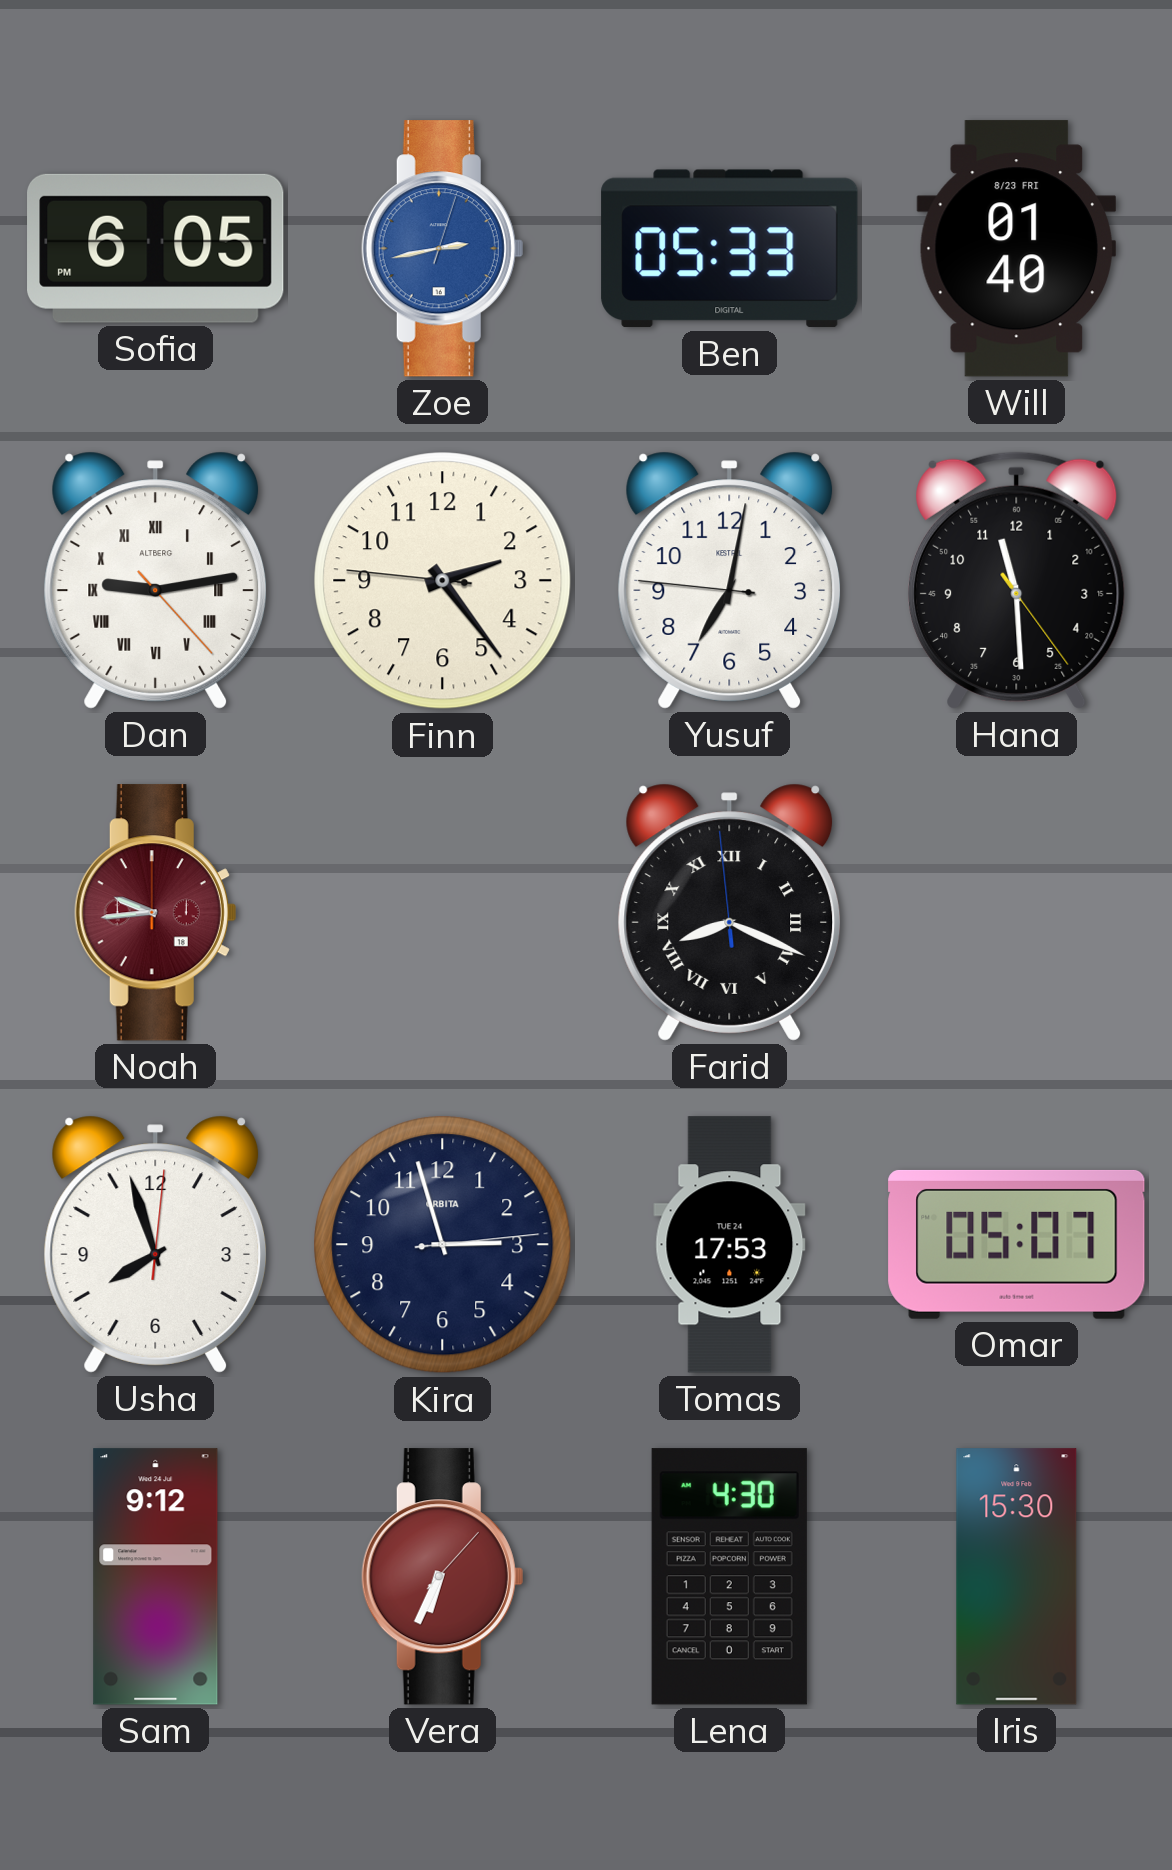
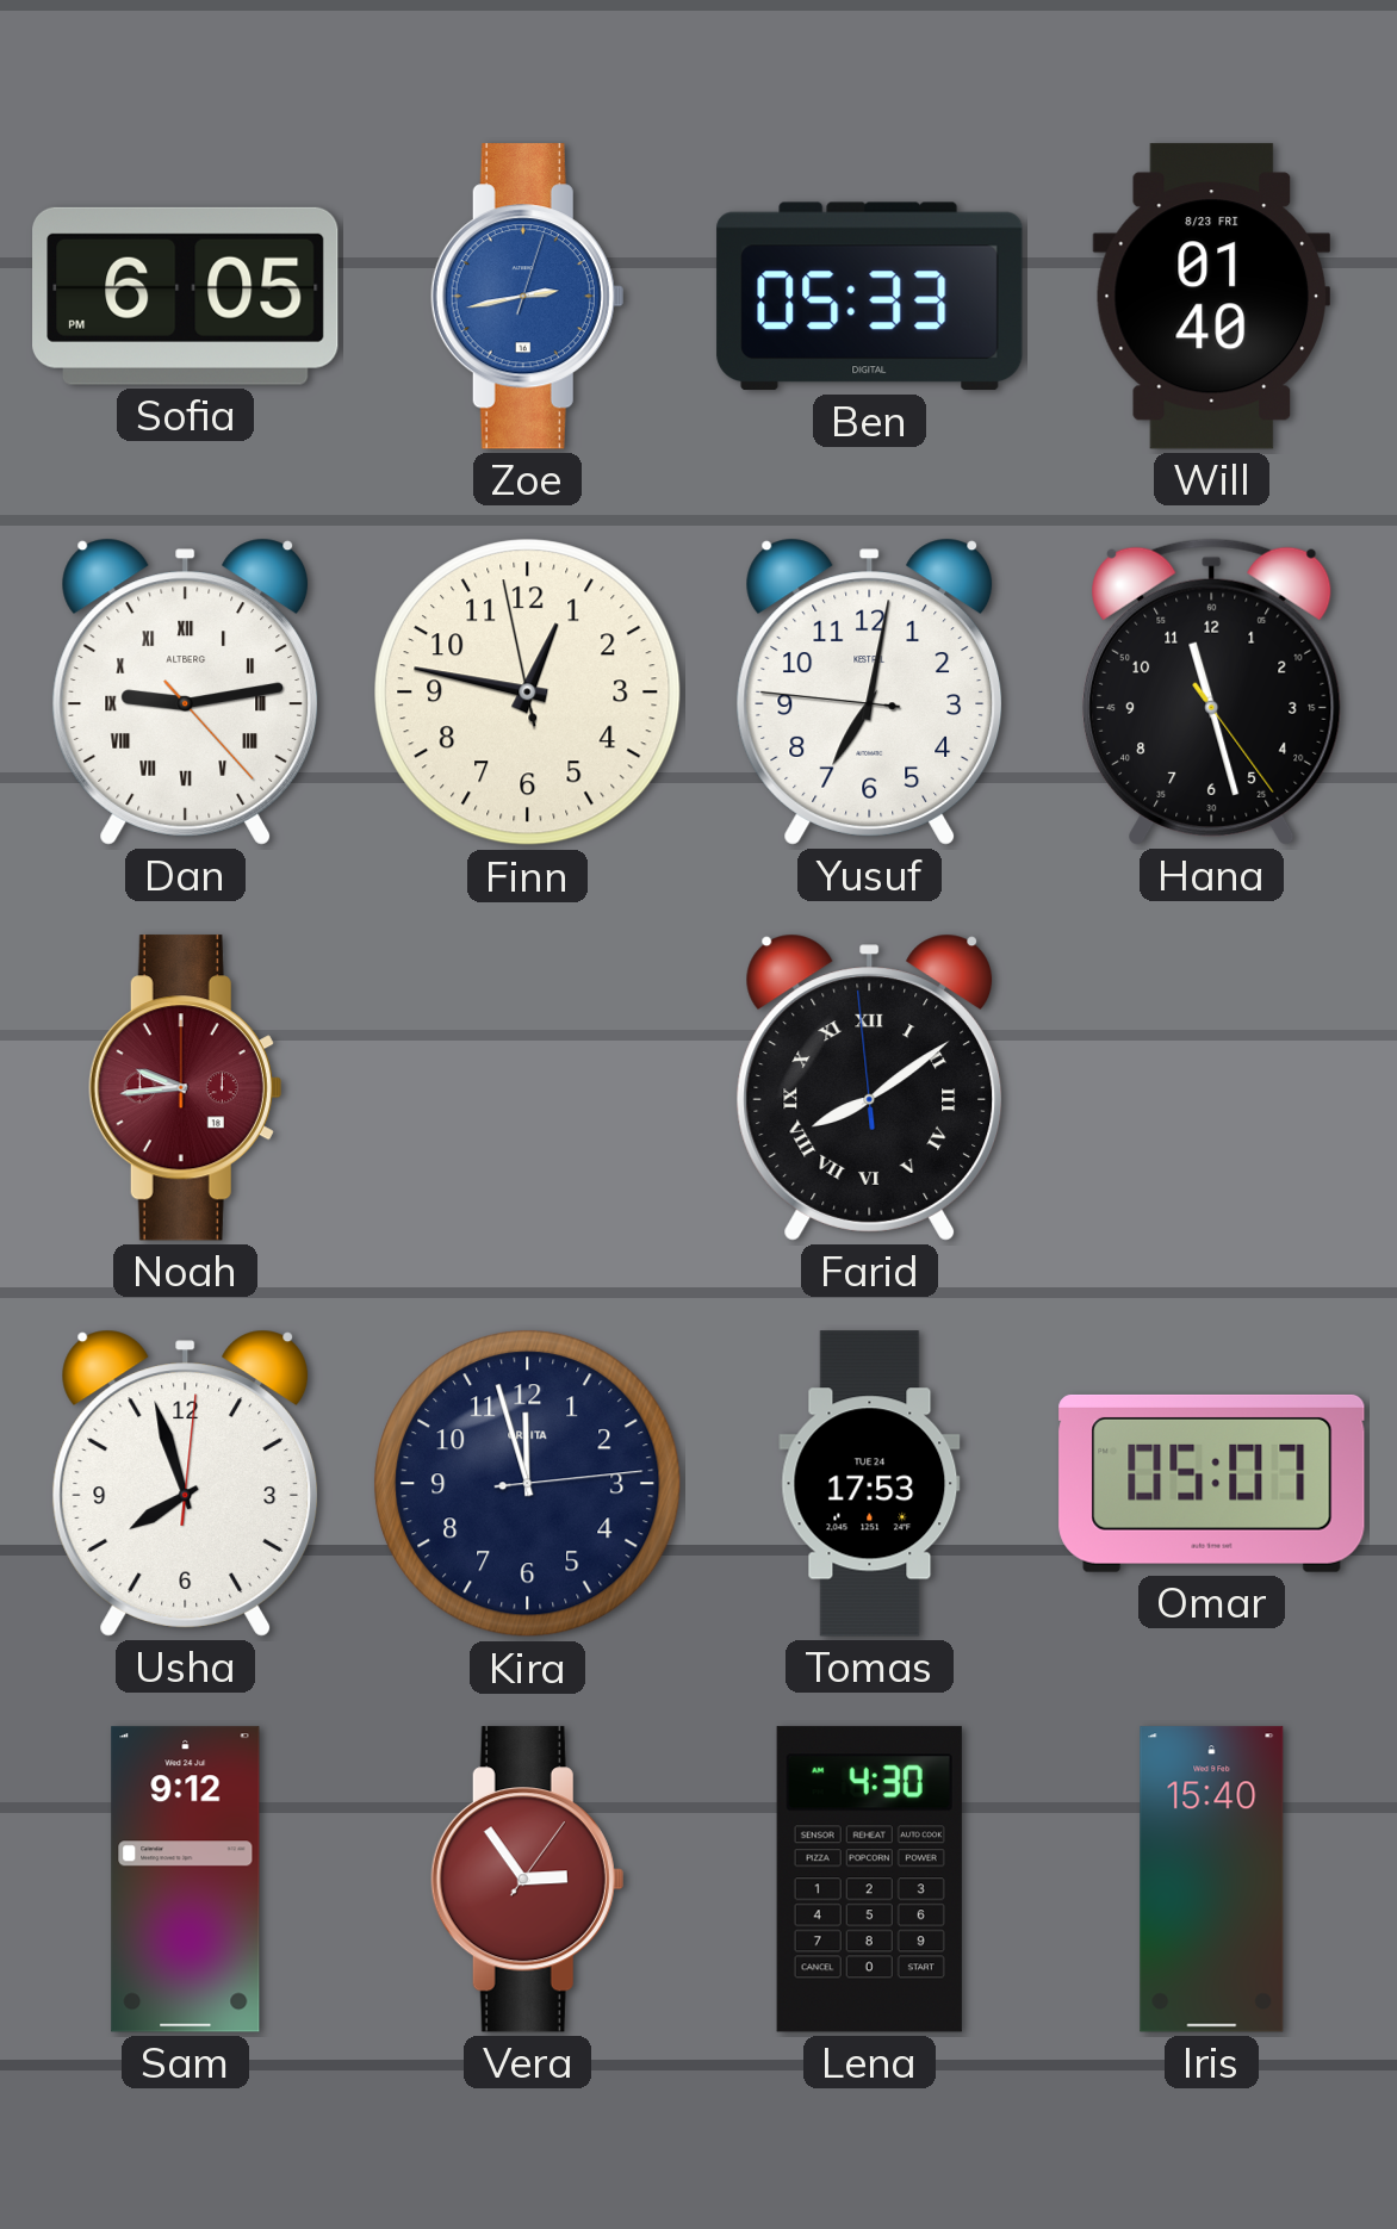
Finn: 2:23 -> 12:46
Hana: 11:29 -> 11:27
Farid: 8:18 -> 8:08
Kira: 2:57 -> 11:57
Vera: 6:34 -> 2:54
Iris: 15:30 -> 15:40
